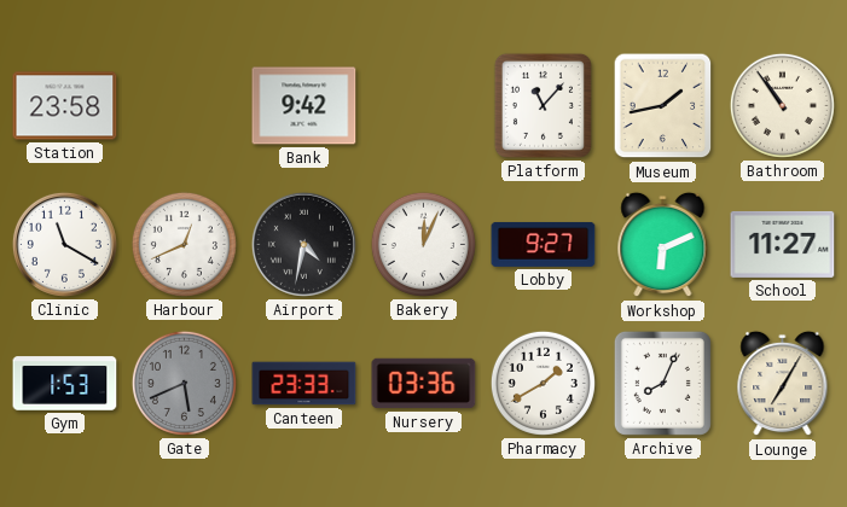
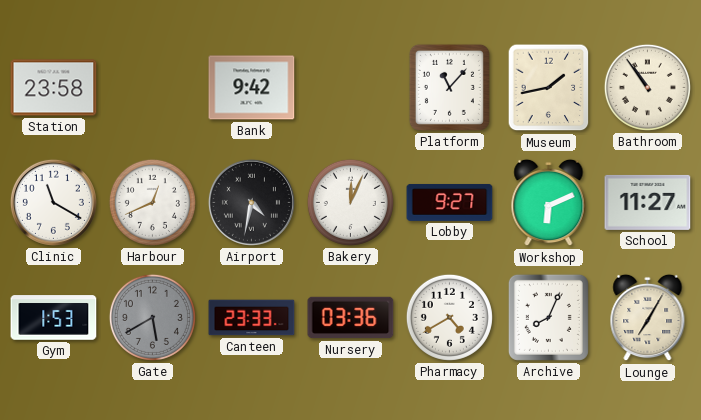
Gate: 5:41 -> 5:40
Pharmacy: 1:40 -> 4:40
